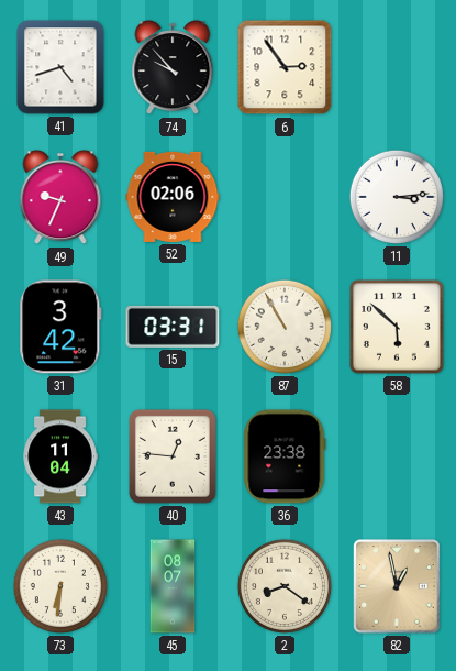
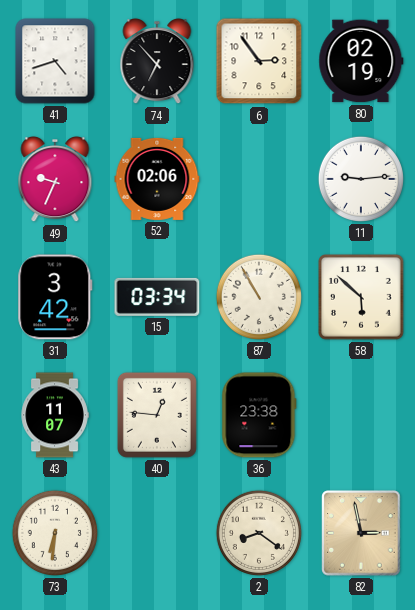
74: 9:53 -> 6:53
80: none -> 02:19
11: 3:14 -> 9:14
15: 03:31 -> 03:34
43: 11:04 -> 11:07
45: 08:07 -> none
82: 12:58 -> 2:58
